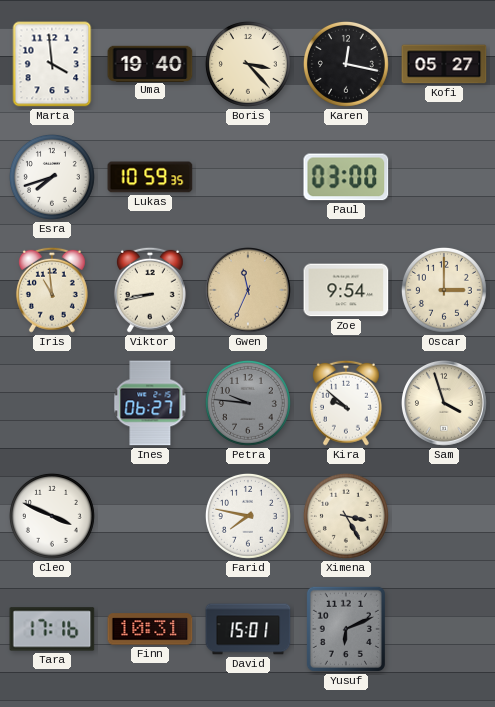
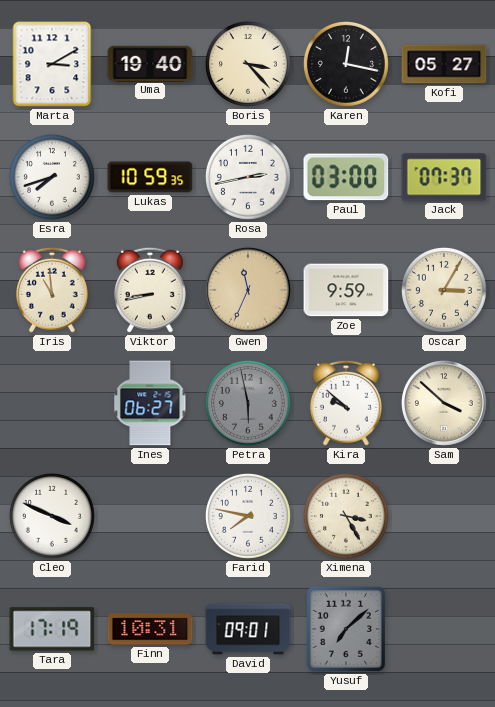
Marta: 3:59 -> 3:10
Rosa: none -> 2:43
Jack: none -> 07:37
Zoe: 9:54 -> 9:59
Oscar: 3:00 -> 3:05
Petra: 9:46 -> 5:58
Sam: 3:57 -> 3:52
Tara: 17:16 -> 17:19
David: 15:01 -> 09:01
Yusuf: 6:11 -> 7:08
